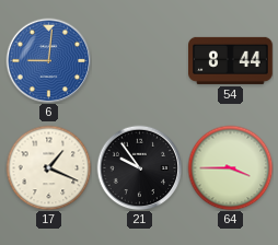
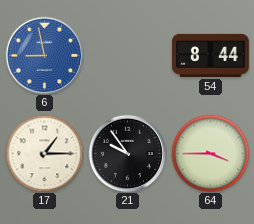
6: 9:01 -> 8:58
17: 1:19 -> 1:15
